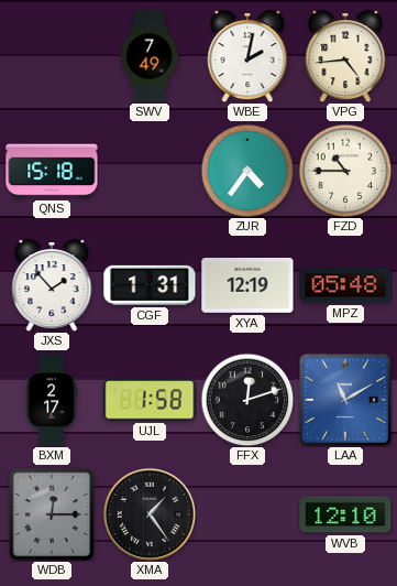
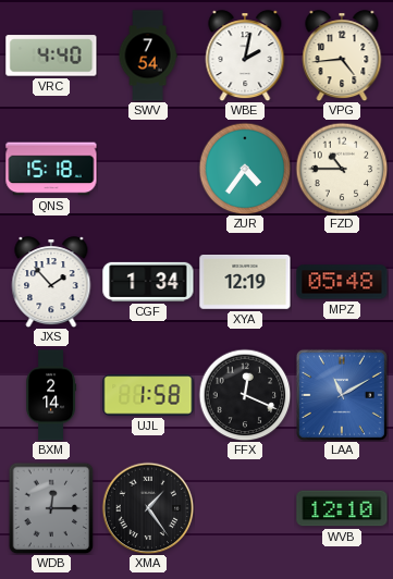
VRC: none -> 4:40
SWV: 7:49 -> 7:54
CGF: 1:31 -> 1:34
BXM: 2:17 -> 2:14
FFX: 12:12 -> 12:19
